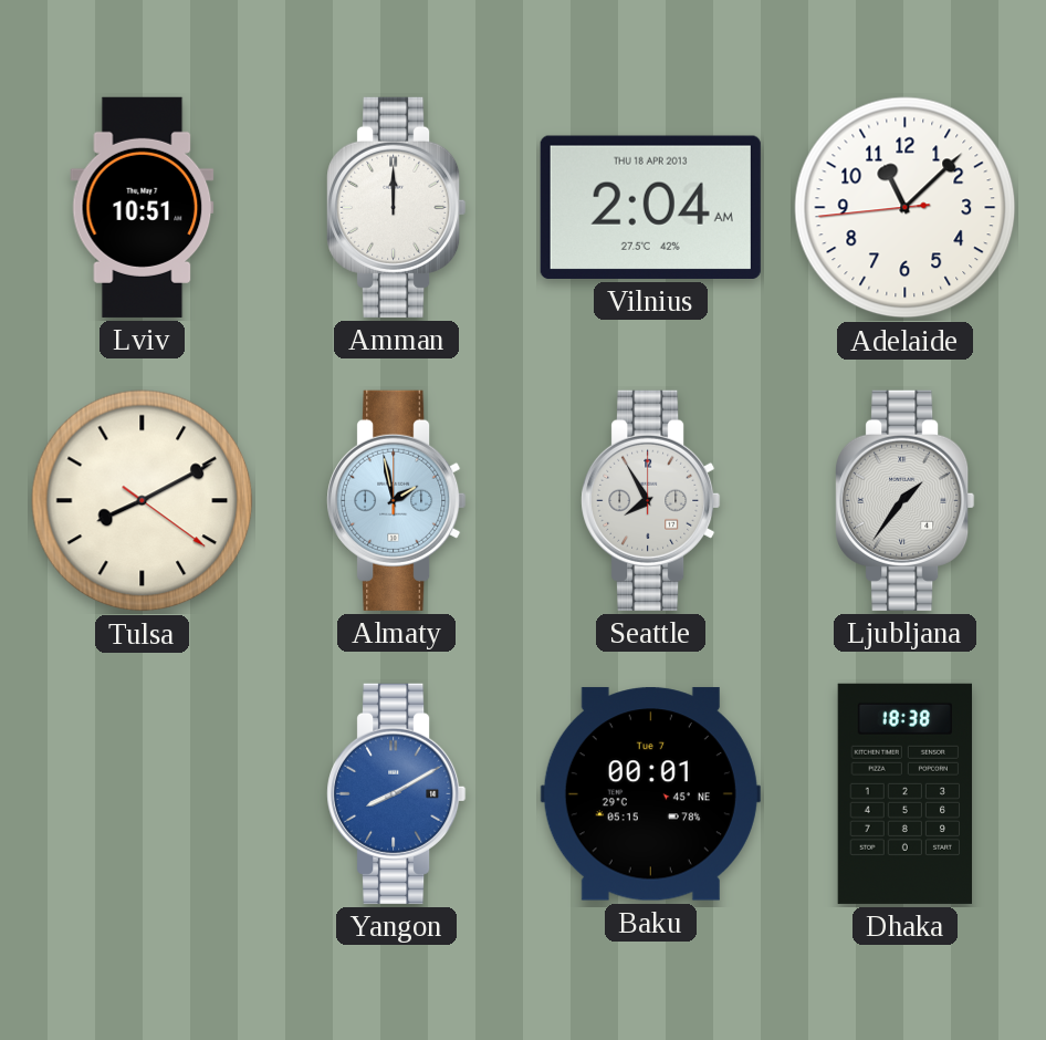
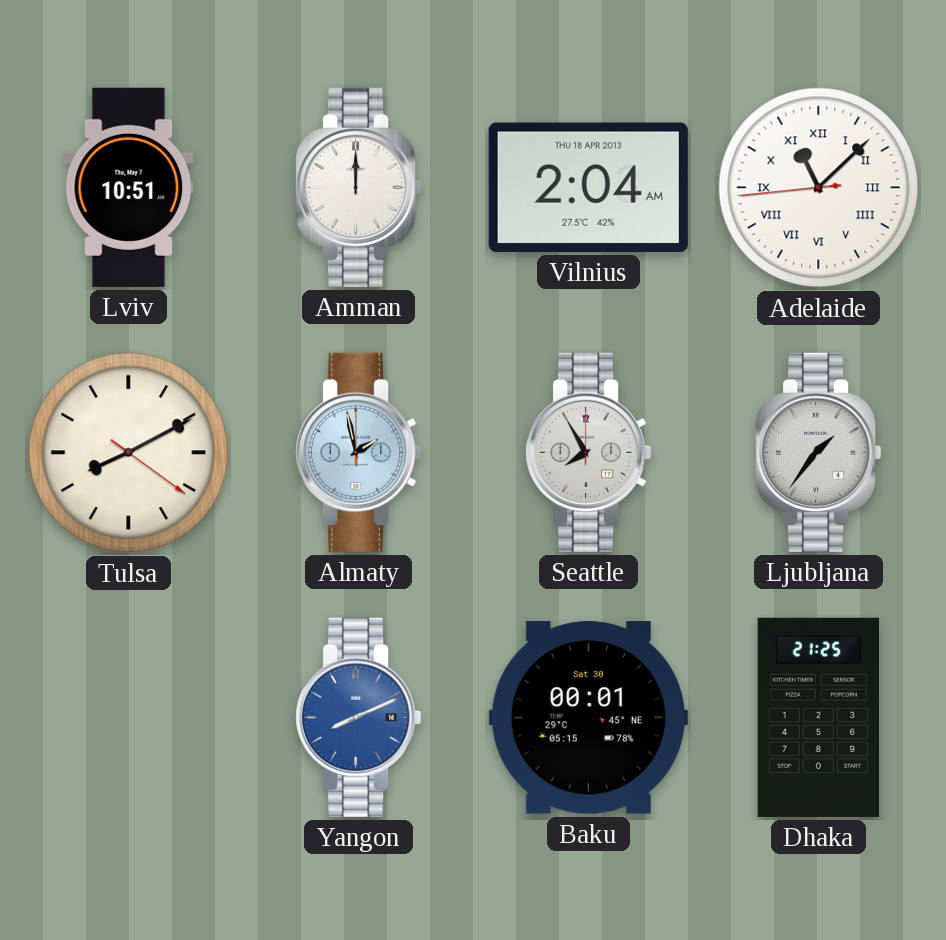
Adelaide numerals: Arabic -> Roman
Yangon: 8:10 -> 8:11
Baku date: Tue 7 -> Sat 30
Dhaka: 18:38 -> 21:25
